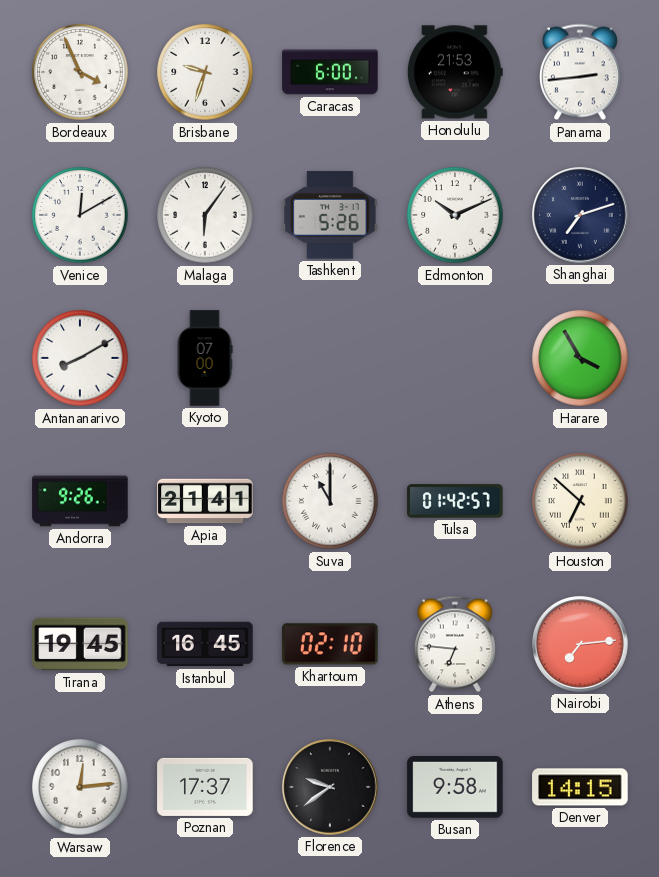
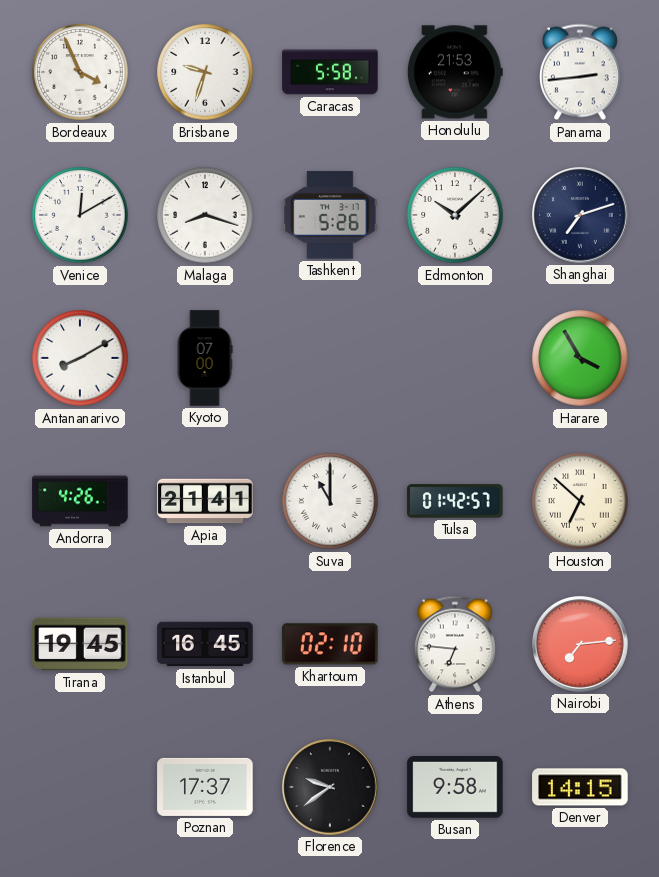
Caracas: 6:00 -> 5:58
Malaga: 6:06 -> 8:18
Edmonton: 10:11 -> 10:08
Andorra: 9:26 -> 4:26
Warsaw: 12:14 -> none
